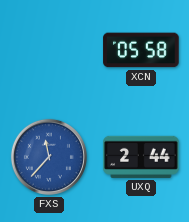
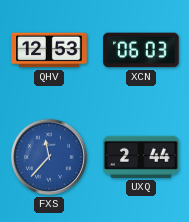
QHV: none -> 12:53
XCN: 05:58 -> 06:03
